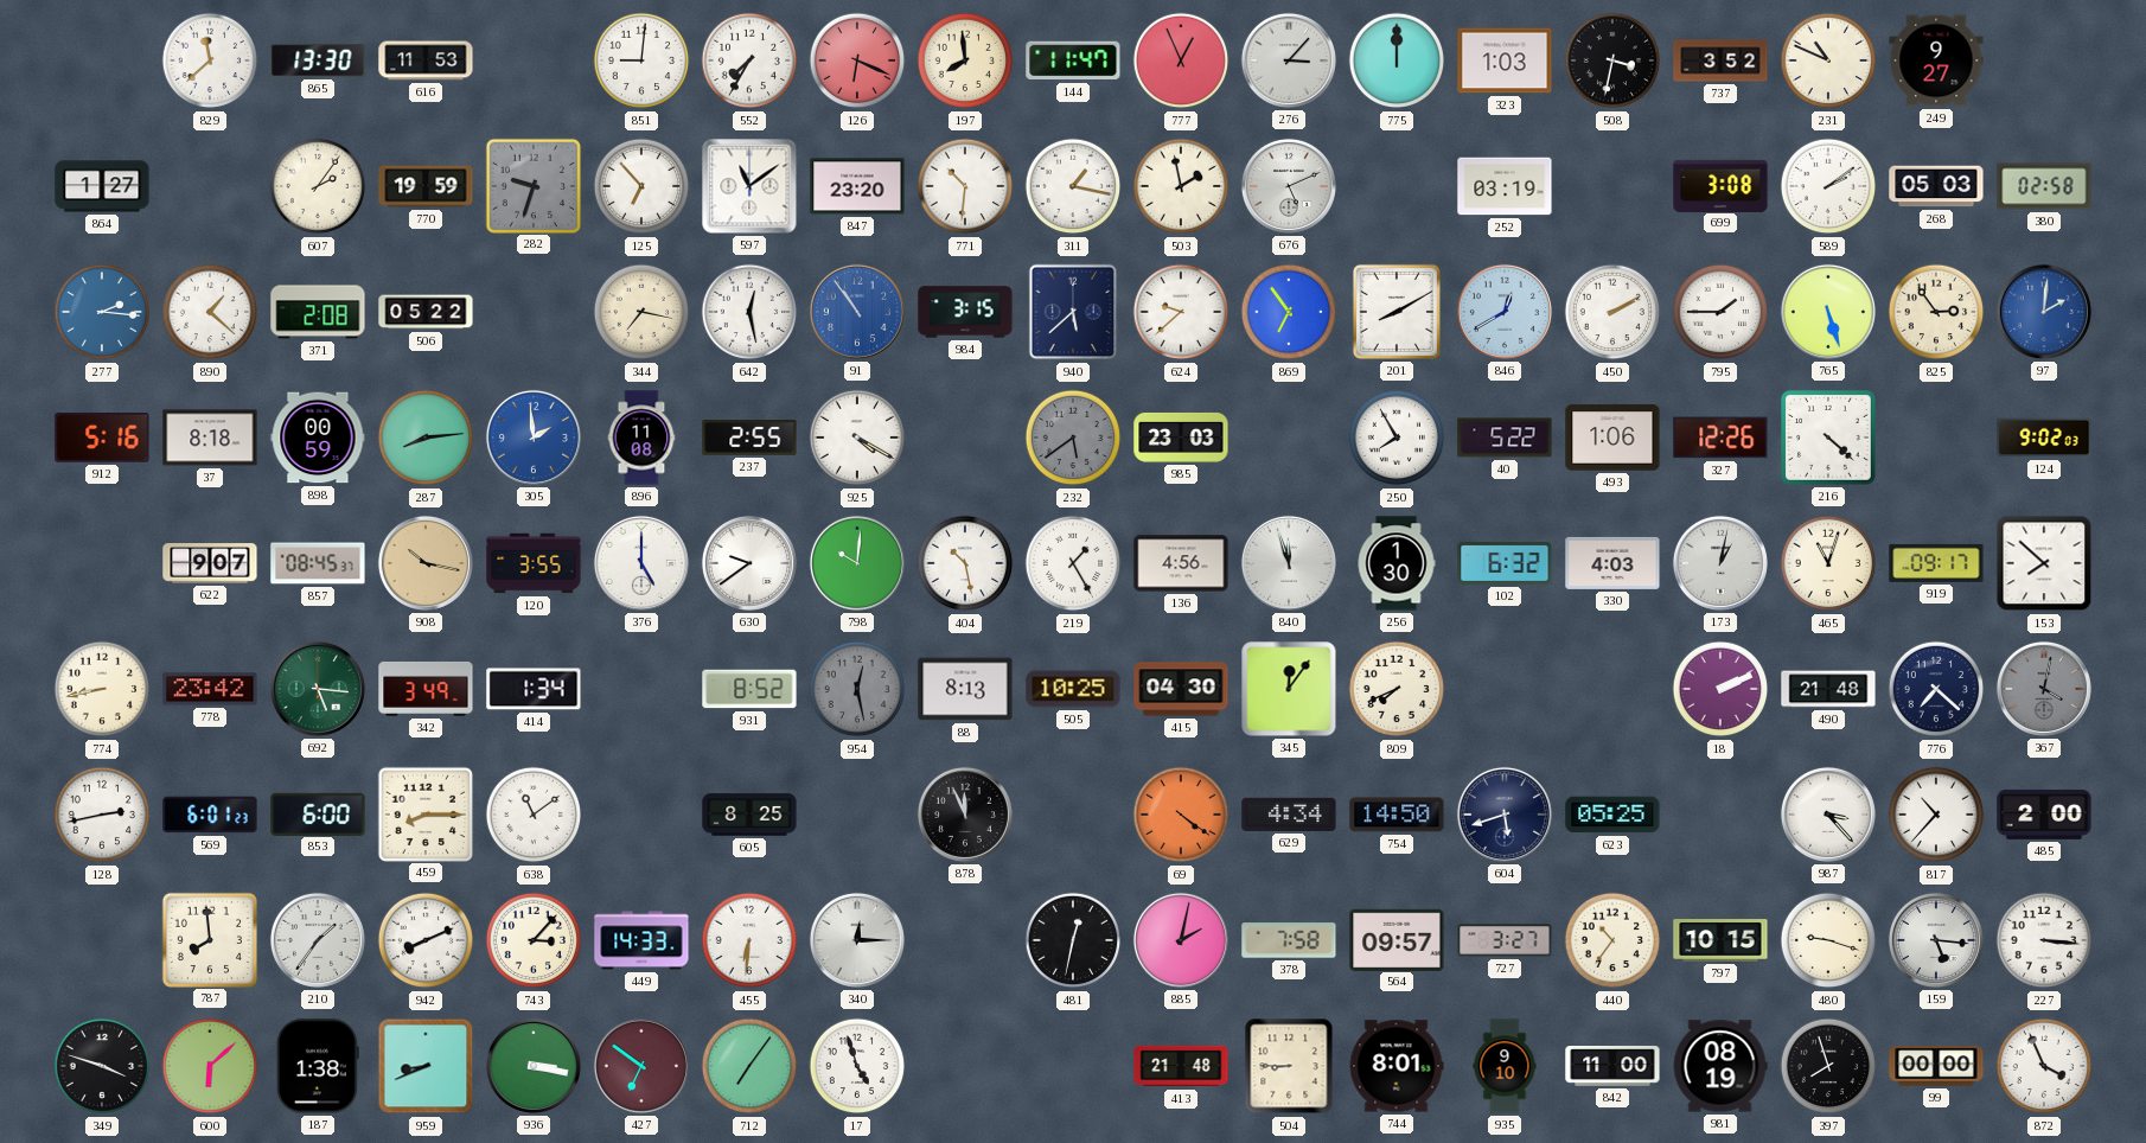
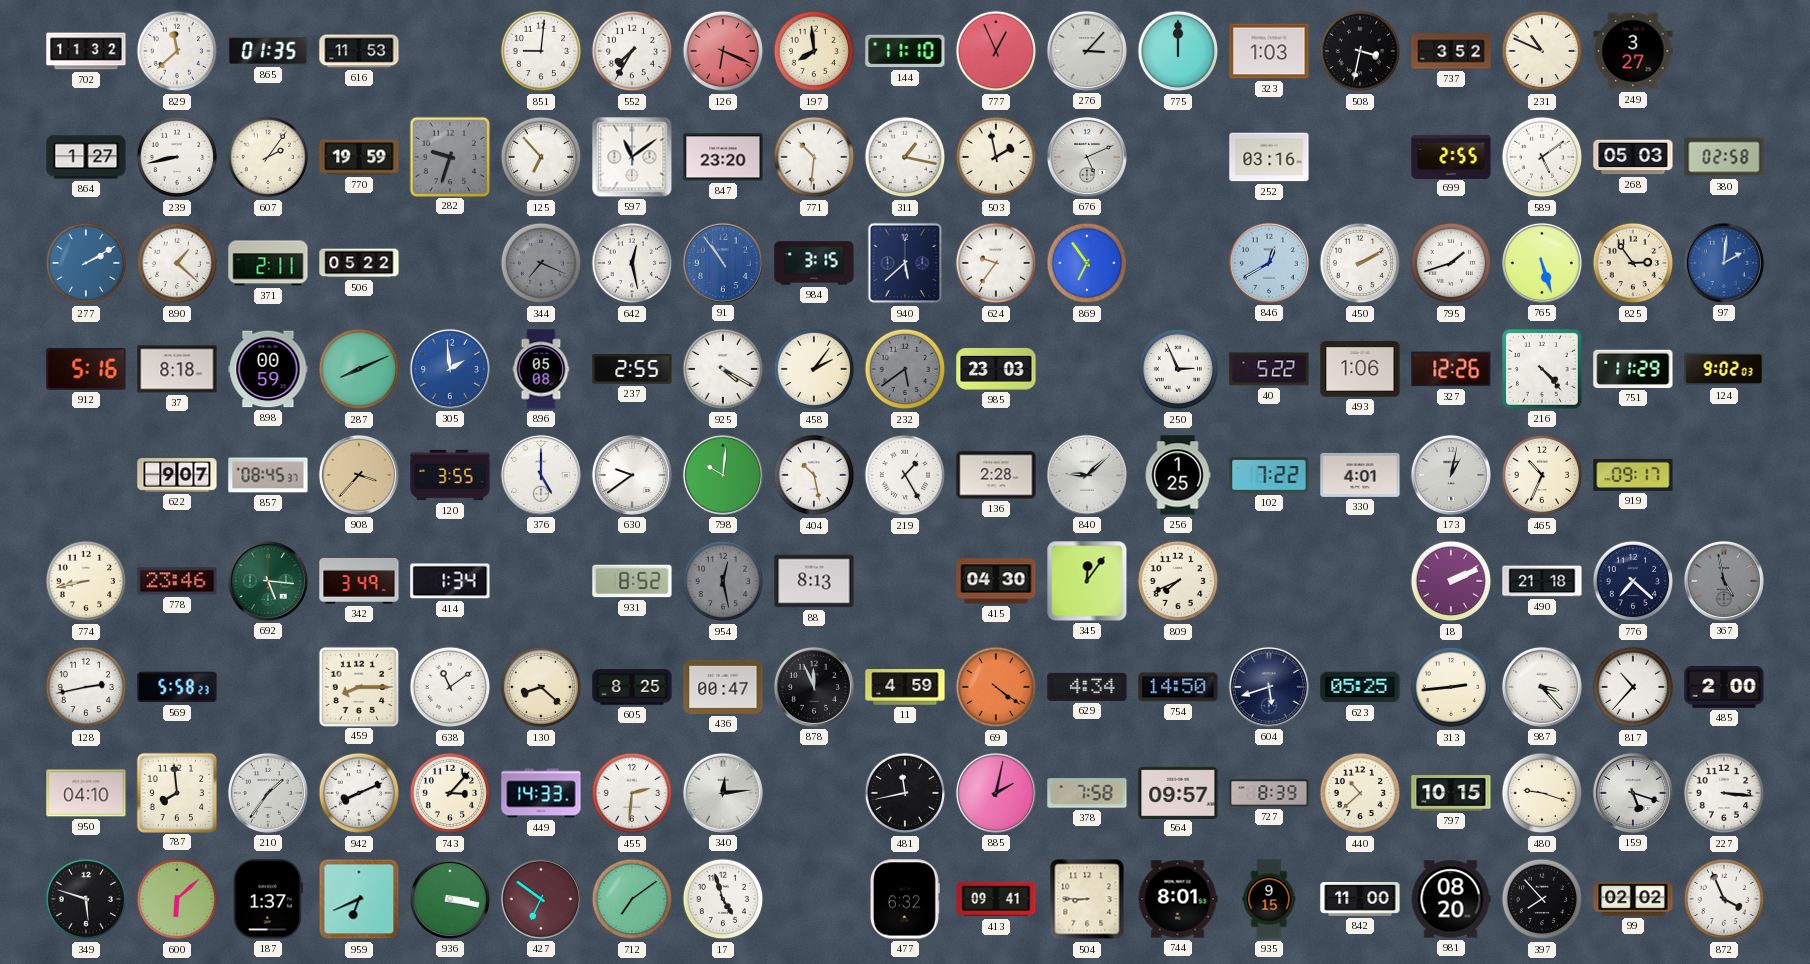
702: none -> 11:32
865: 13:30 -> 01:35
144: 11:47 -> 11:10
249: 9:27 -> 3:27
239: none -> 8:43
252: 03:19 -> 03:16
699: 3:08 -> 2:55
589: 2:09 -> 5:09
277: 2:16 -> 2:10
371: 2:08 -> 2:11
344: 7:17 -> 7:19
344 dial: cream -> grey
624: 9:38 -> 9:36
201: 8:10 -> none
795: 1:45 -> 1:42
287: 8:14 -> 8:11
896: 11:08 -> 05:08
458: none -> 2:06
250: 7:55 -> 2:56
216: 4:22 -> 4:23
751: none -> 11:29
908: 10:17 -> 3:37
136: 4:56 -> 2:28
840: 11:57 -> 9:08
256: 1:30 -> 1:25
102: 6:32 -> 7:22
330: 4:03 -> 4:01
465: 11:03 -> 10:34
153: 7:52 -> none
778: 23:42 -> 23:46
505: 10:25 -> none
490: 21:48 -> 21:18
367: 4:02 -> 4:58
569: 6:01 -> 5:58
853: 6:00 -> none
130: none -> 8:22
436: none -> 00:47
11: none -> 4:59
313: none -> 2:44
950: none -> 04:10
455: 6:31 -> 2:31
340: 12:15 -> 12:14
481: 12:32 -> 11:43
727: 3:27 -> 8:39
440: 10:36 -> 10:38
159: 5:16 -> 5:18
349: 3:48 -> 5:48
187: 1:38 -> 1:37
959: 8:41 -> 6:41
712: 7:06 -> 7:09
477: none -> 6:32
413: 21:48 -> 09:41
935: 9:10 -> 9:15
981: 08:19 -> 08:20
397: 7:57 -> 7:53
99: 00:00 -> 02:02
